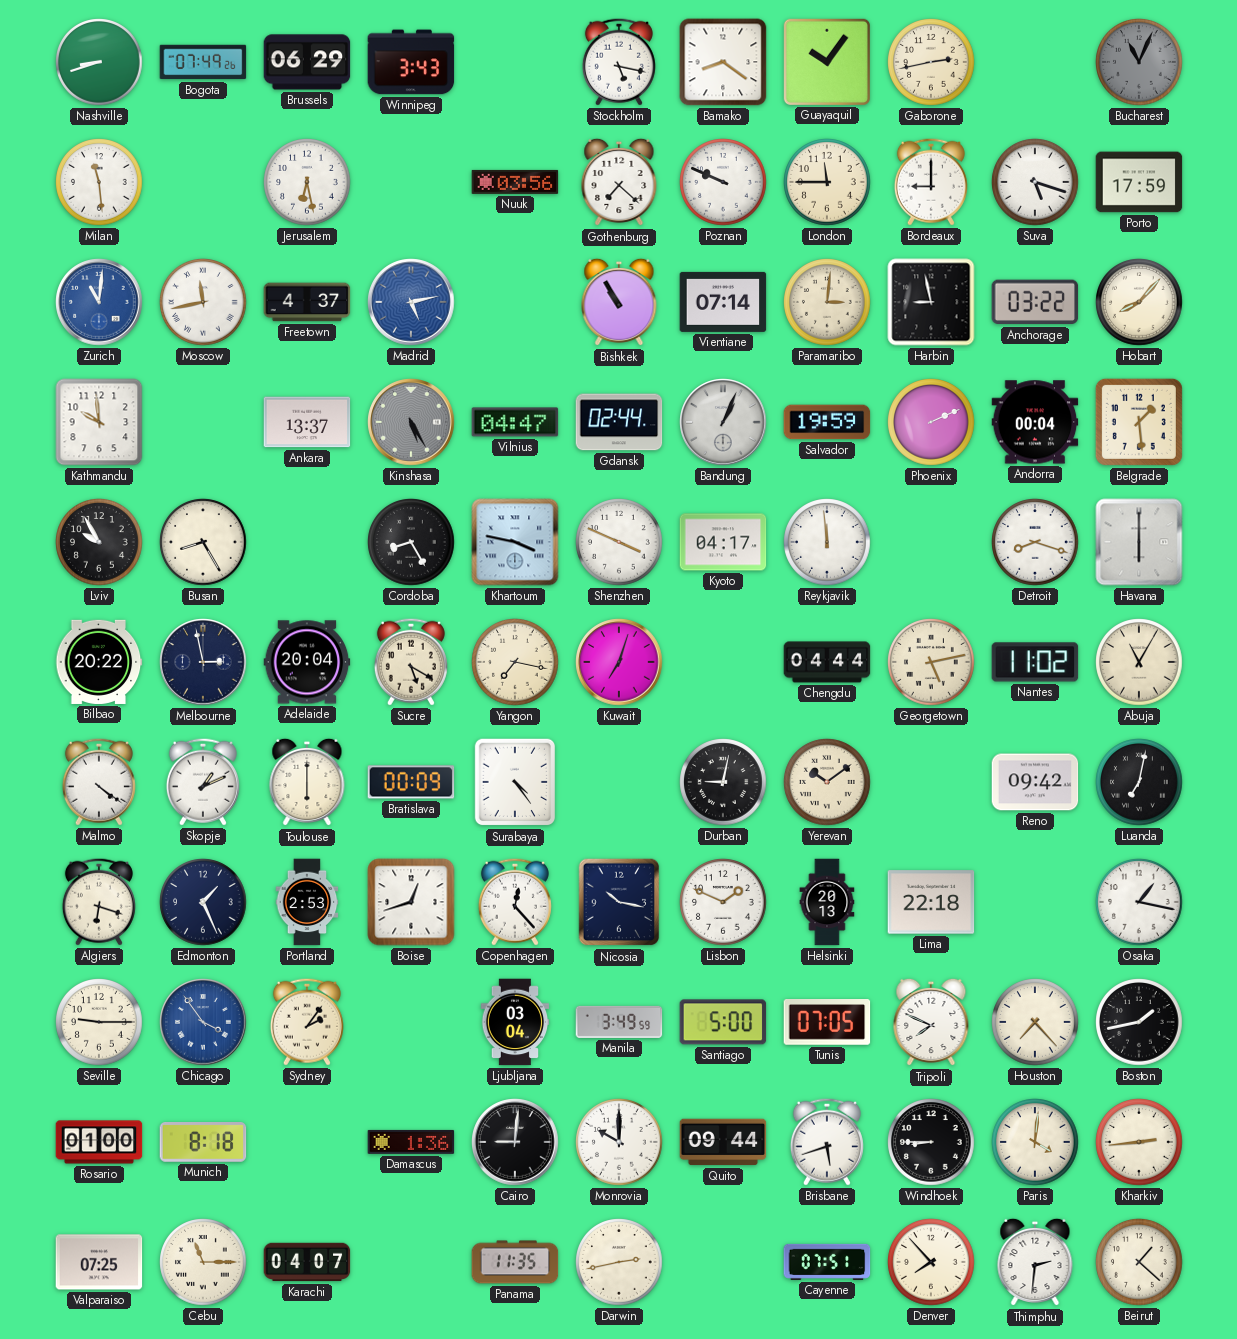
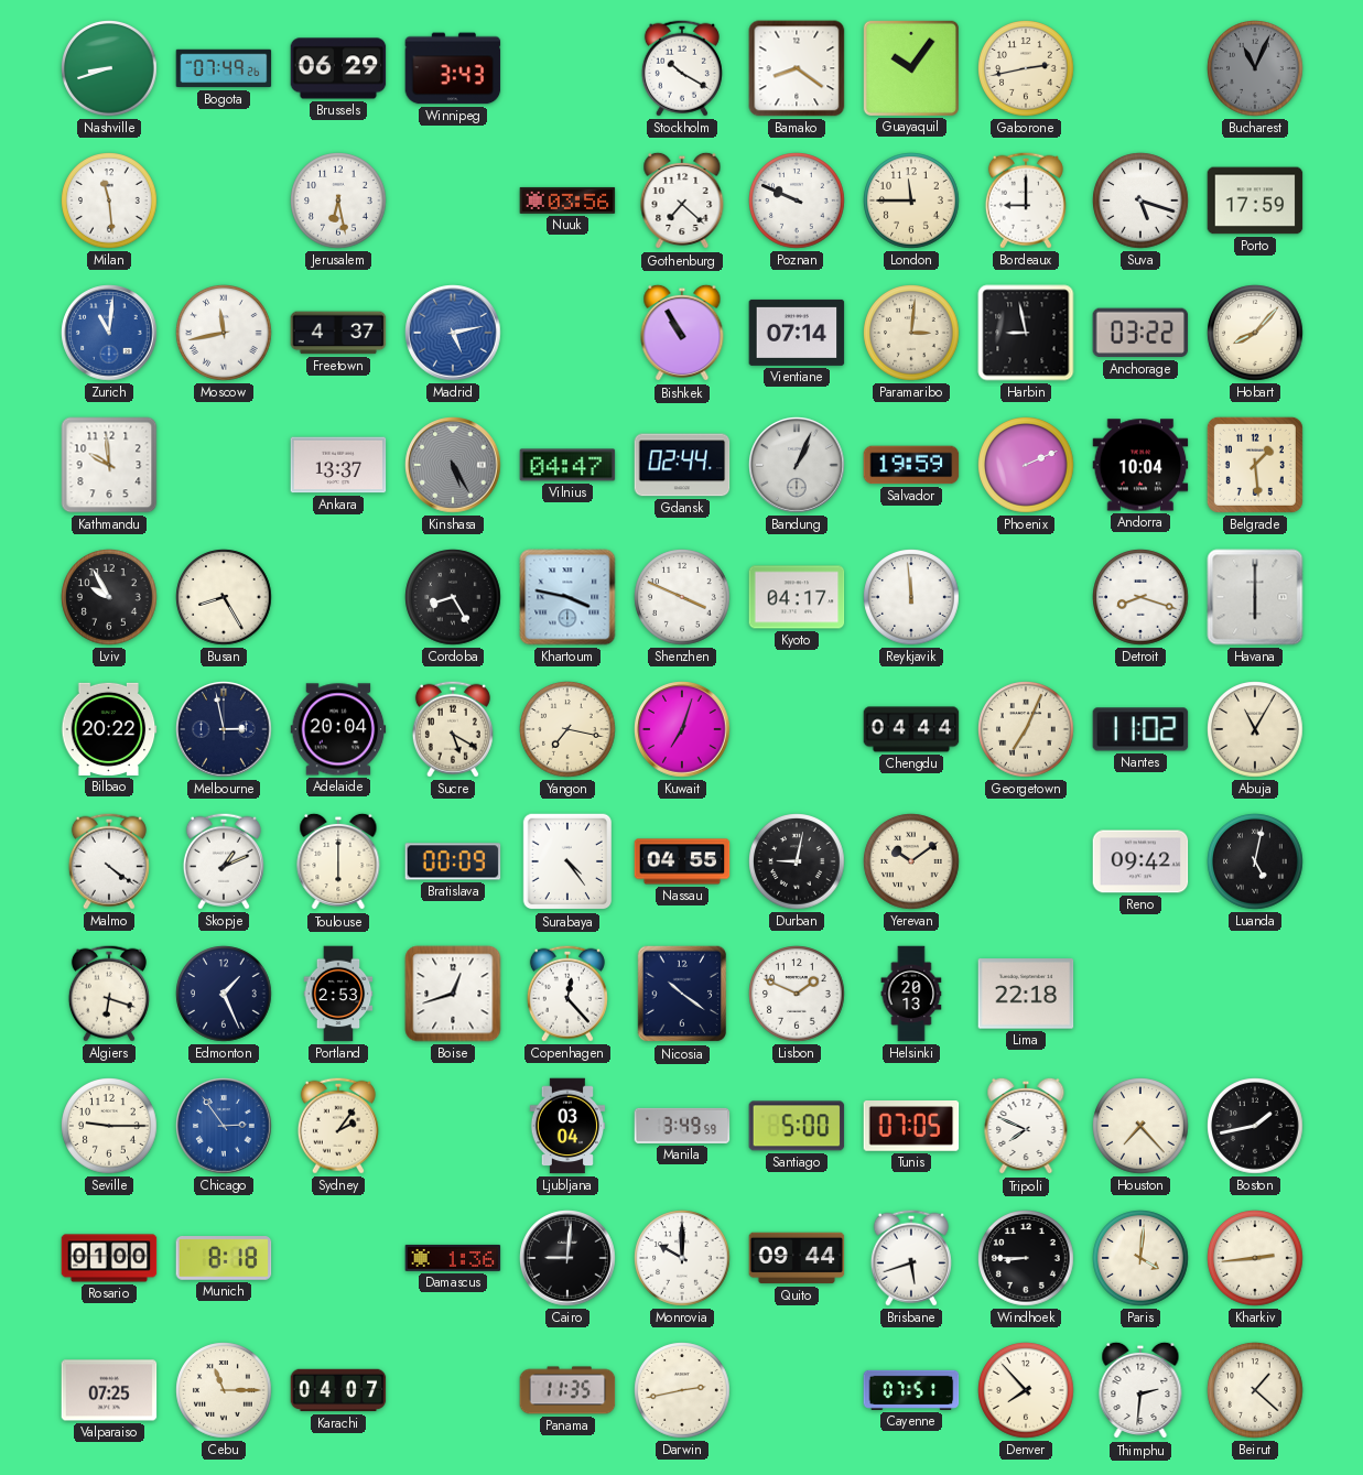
Stockholm: 5:17 -> 10:20
Andorra: 00:04 -> 10:04
Georgetown: 5:13 -> 7:04
Nassau: none -> 04:55
Luanda: 7:02 -> 5:02
Nicosia: 10:17 -> 10:21
Osaka: 1:17 -> none
Chicago: 3:54 -> 2:54
